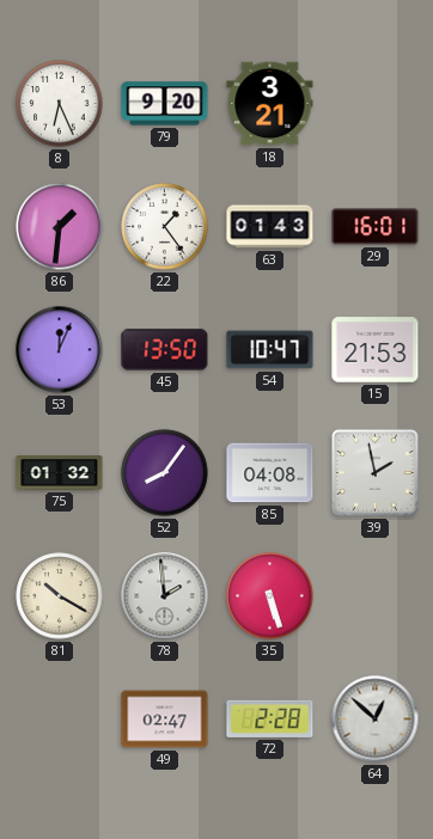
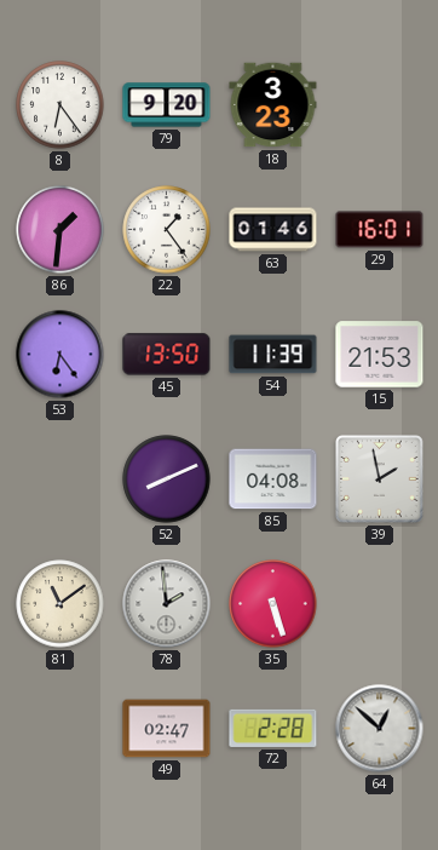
8: 6:26 -> 6:24
18: 3:21 -> 3:23
63: 01:43 -> 01:46
53: 12:04 -> 6:24
54: 10:47 -> 11:39
75: 01:32 -> none
52: 8:06 -> 8:11
81: 10:20 -> 11:09
